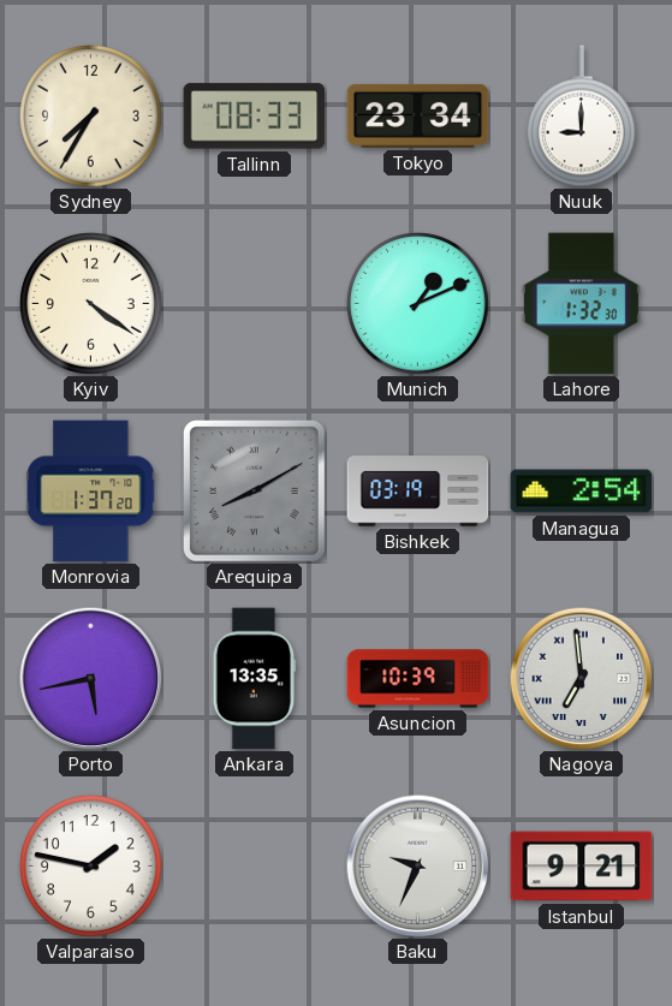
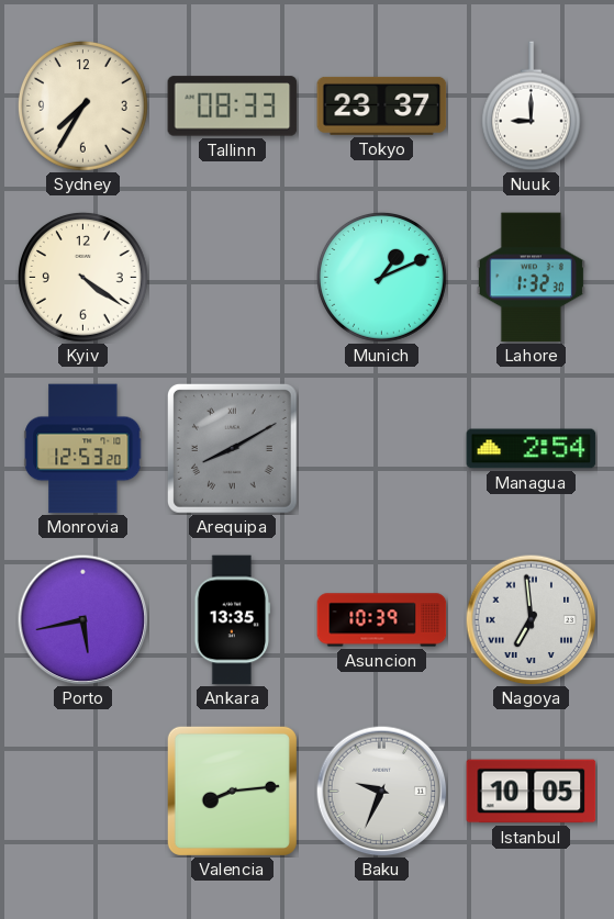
Tokyo: 23:34 -> 23:37
Monrovia: 1:37 -> 12:53
Bishkek: 03:19 -> none
Valparaiso: 1:47 -> none
Valencia: none -> 8:14
Istanbul: 9:21 -> 10:05
